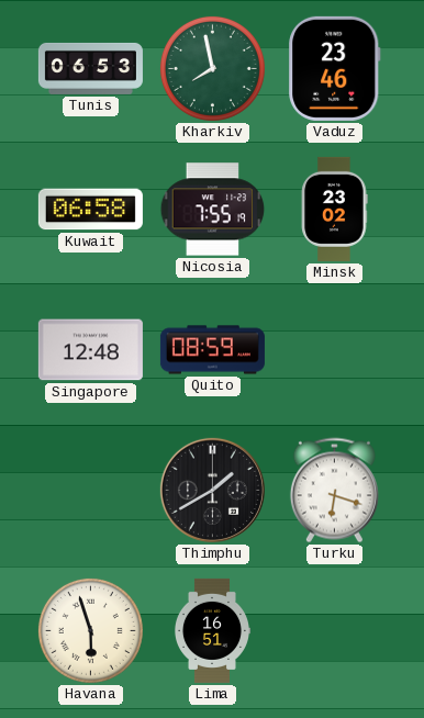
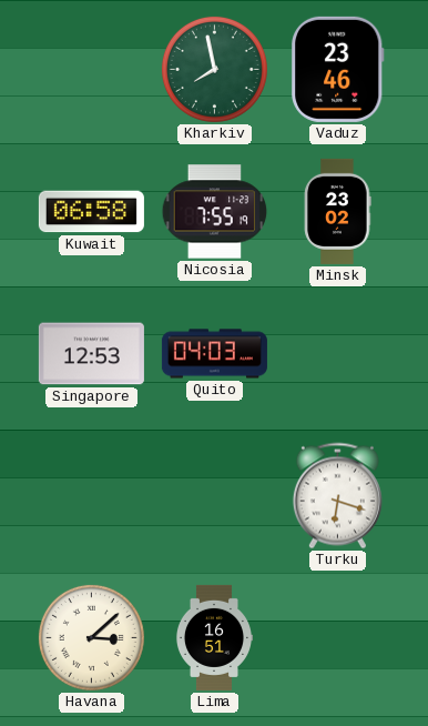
Tunis: 06:53 -> none
Singapore: 12:48 -> 12:53
Quito: 08:59 -> 04:03
Thimphu: 1:40 -> none
Havana: 5:57 -> 3:08
